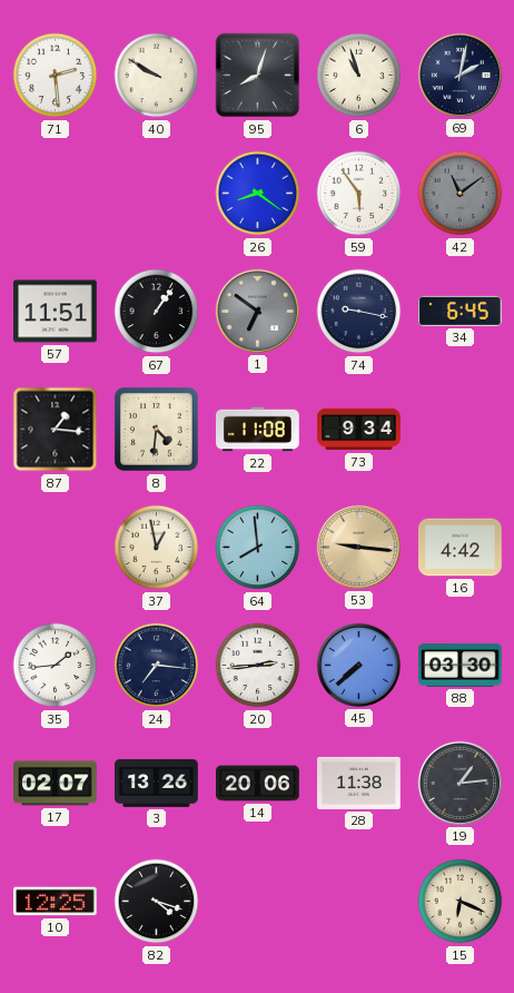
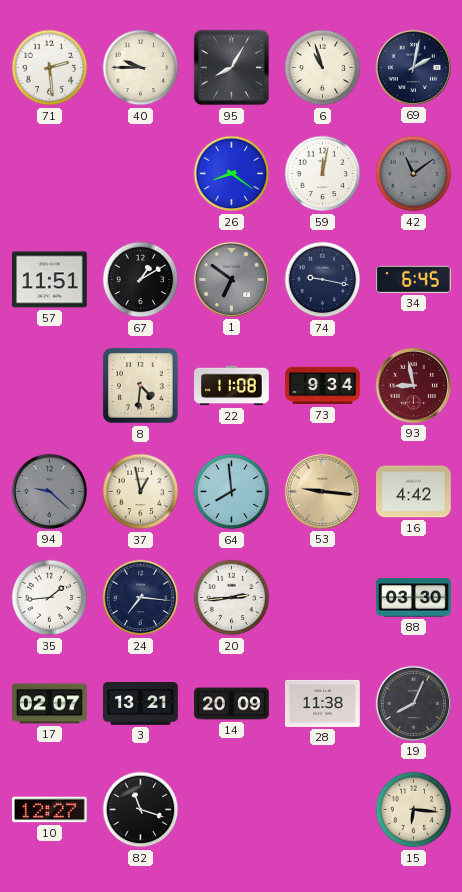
40: 9:50 -> 9:45
95: 8:03 -> 8:05
59: 5:54 -> 12:02
67: 1:06 -> 1:10
87: 1:16 -> none
93: none -> 8:58
94: none -> 9:22
45: 7:38 -> none
3: 13:26 -> 13:21
14: 20:06 -> 20:09
19: 1:14 -> 8:04
10: 12:25 -> 12:27
82: 4:18 -> 11:18
15: 6:19 -> 6:16
